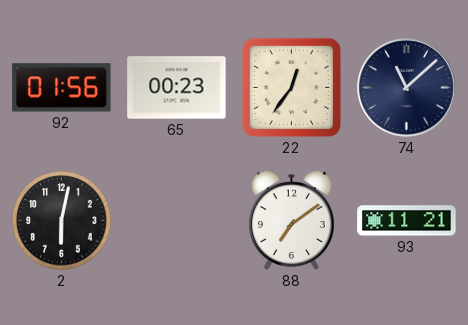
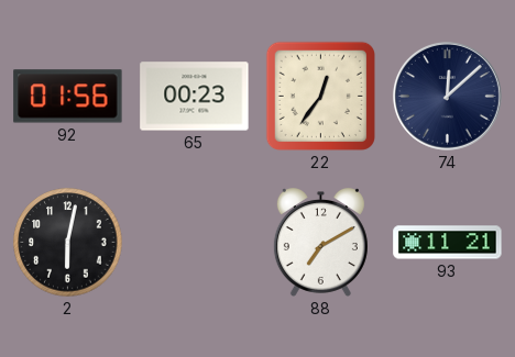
74: 11:08 -> 12:08
88: 7:09 -> 7:10
